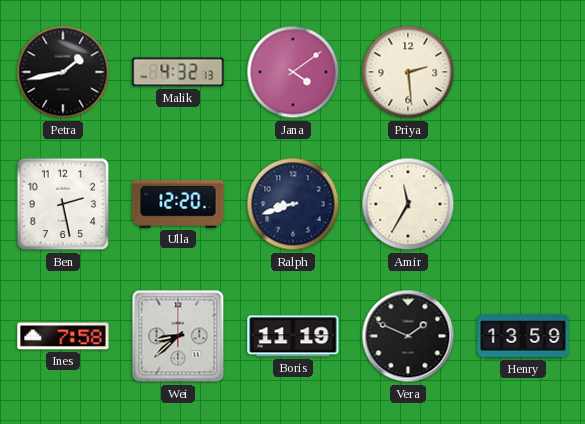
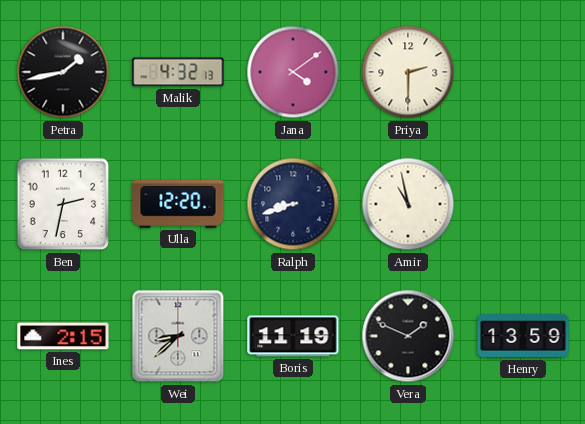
Priya: 2:29 -> 2:30
Ben: 2:28 -> 2:32
Amir: 11:35 -> 10:58
Ines: 7:58 -> 2:15
